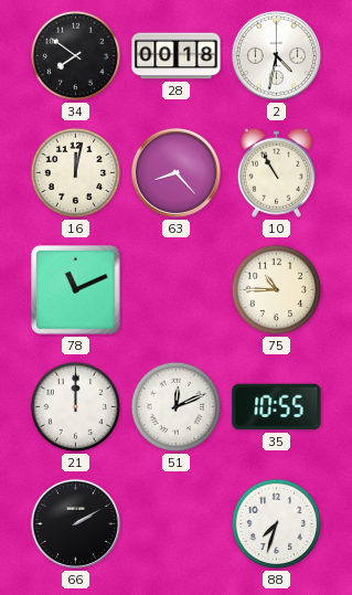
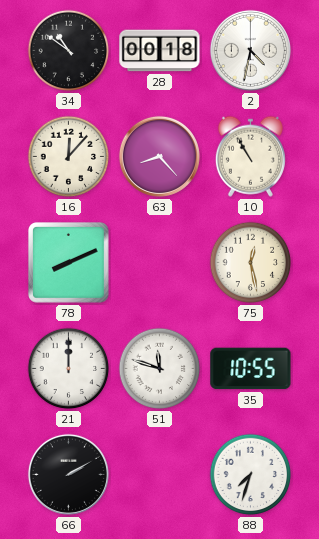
34: 7:51 -> 10:51
16: 12:02 -> 12:07
78: 11:11 -> 8:11
75: 10:45 -> 12:28
51: 12:11 -> 11:48
